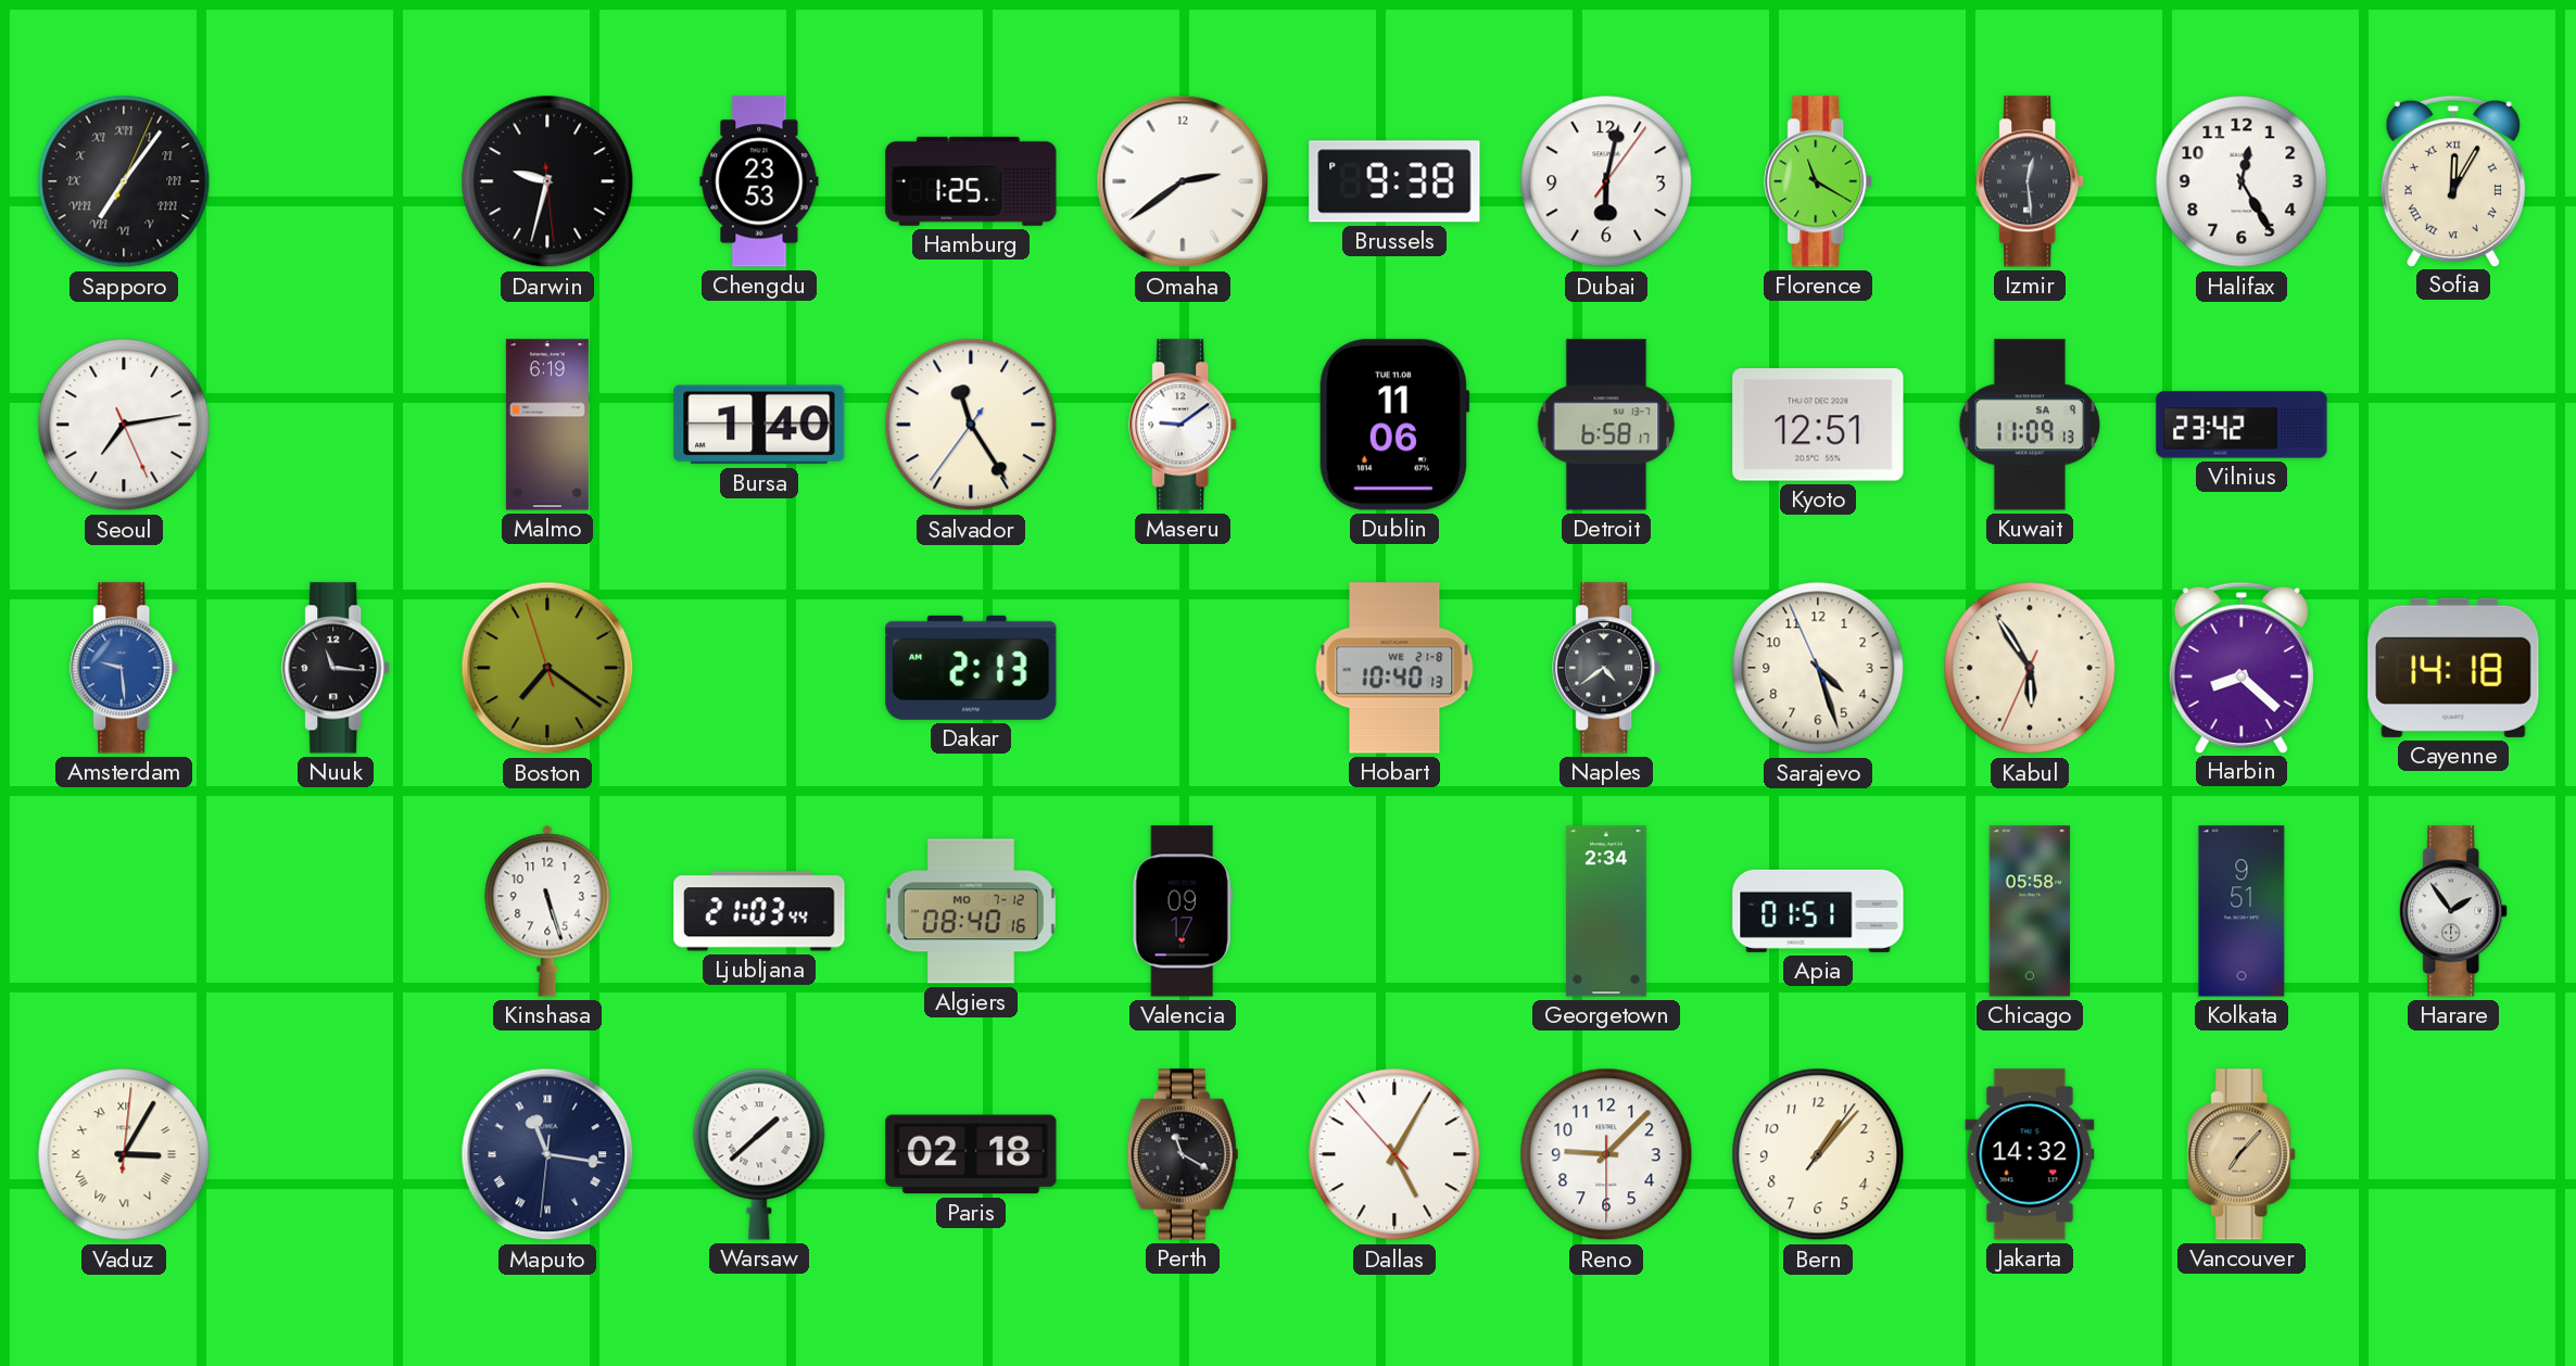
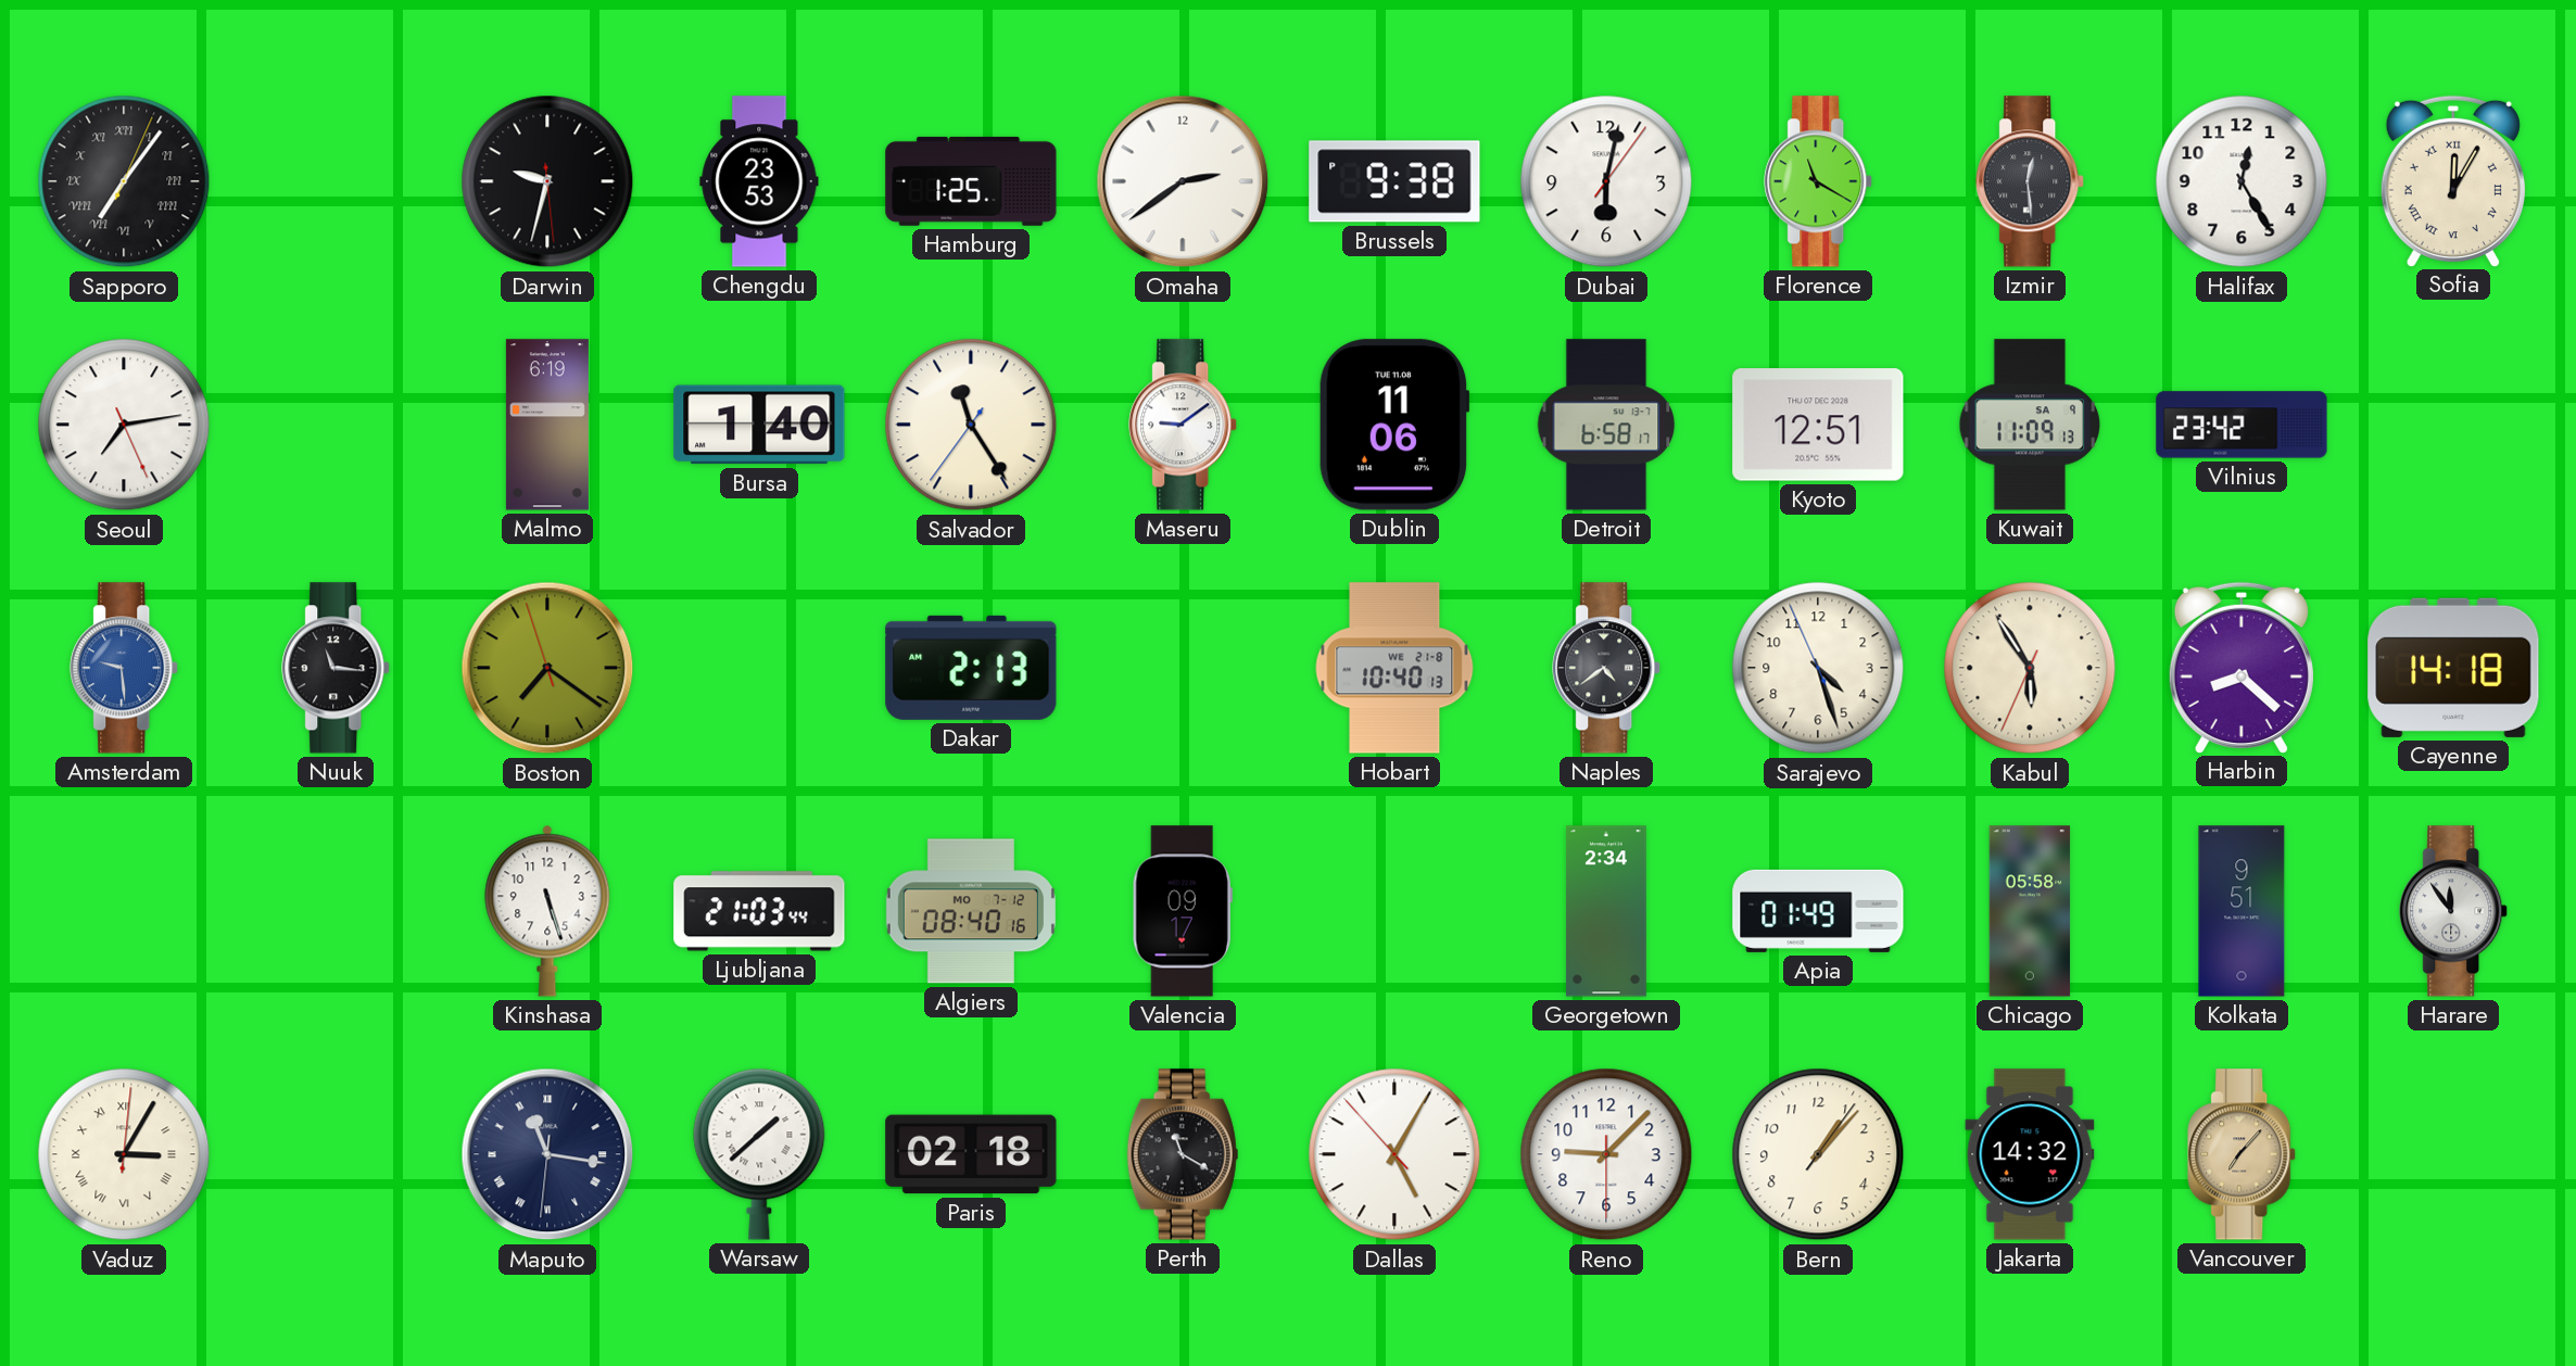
Apia: 01:51 -> 01:49
Harare: 1:54 -> 11:54
